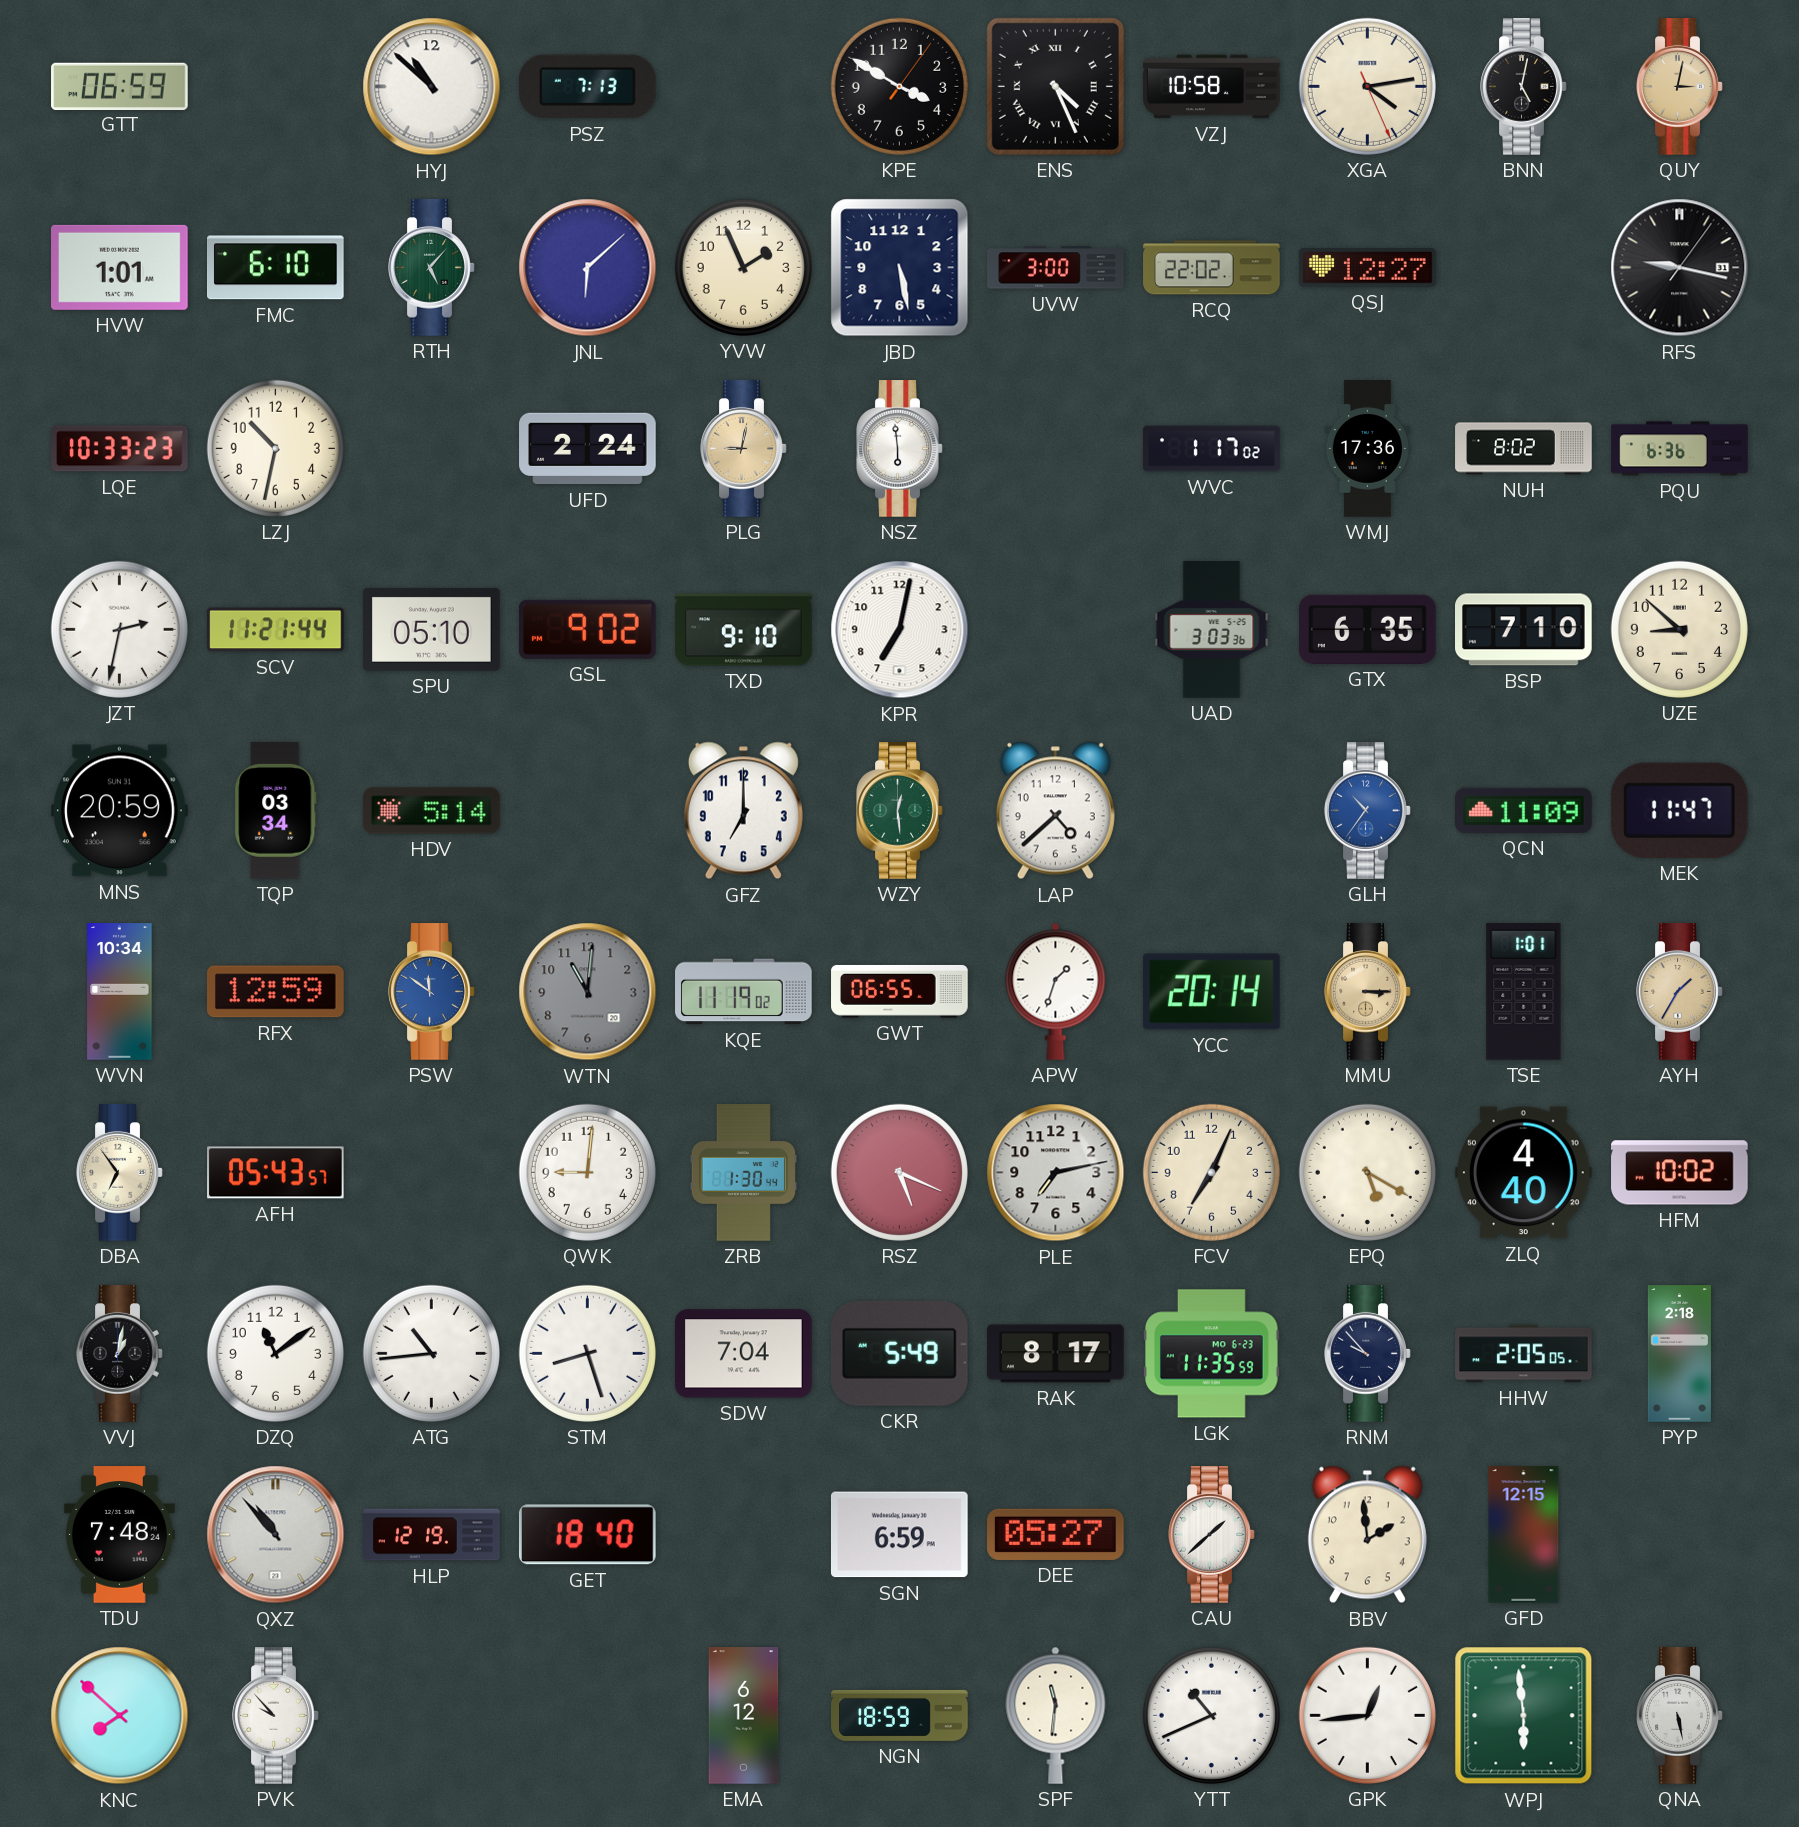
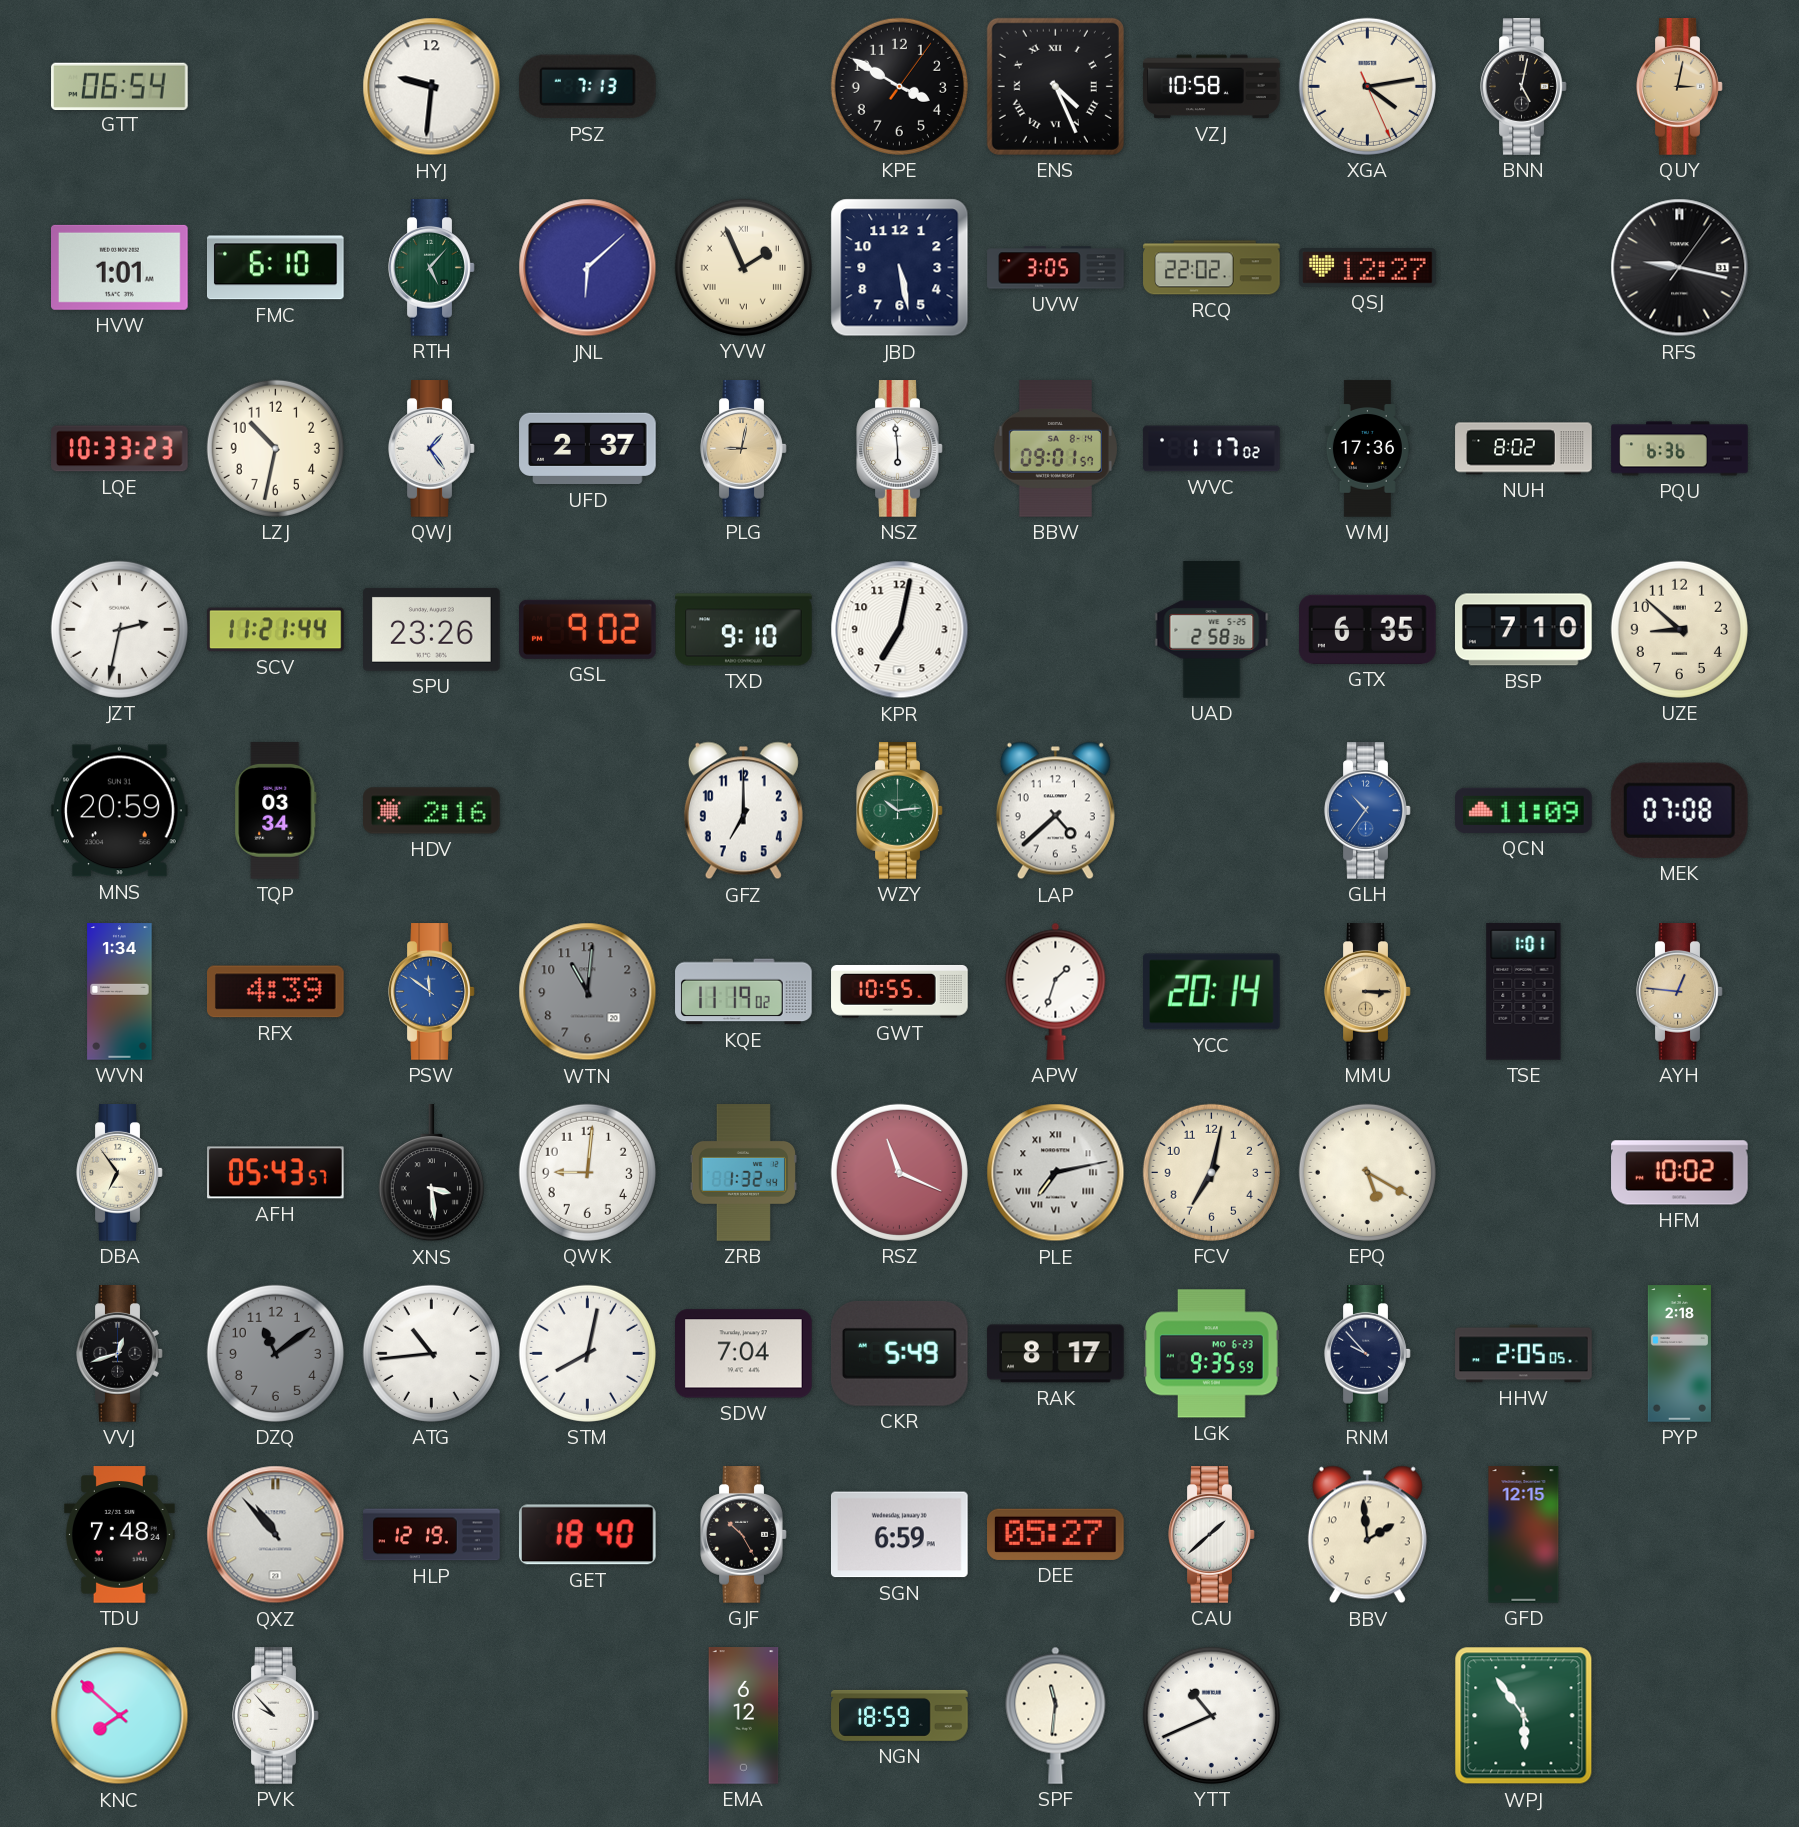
GTT: 06:59 -> 06:54
HYJ: 10:52 -> 9:31
YVW numerals: Arabic -> Roman
UVW: 3:00 -> 3:05
QWJ: none -> 1:24
UFD: 2:24 -> 2:37
BBW: none -> 09:01
SPU: 05:10 -> 23:26
UAD: 3:03 -> 2:58
HDV: 5:14 -> 2:16
WZY: 12:29 -> 10:14
MEK: 11:47 -> 07:08
WVN: 10:34 -> 1:34
RFX: 12:59 -> 4:39
GWT: 06:55 -> 10:55
AYH: 1:35 -> 12:46
XNS: none -> 3:29
ZRB: 1:30 -> 1:32
RSZ: 5:19 -> 11:19
PLE numerals: Arabic -> Roman
FCV: 7:04 -> 7:02
ZLQ: 4:40 -> none
VVJ: 1:02 -> 12:42
DZQ dial: white -> grey
STM: 8:27 -> 8:02
LGK: 11:35 -> 9:35
GJF: none -> 10:25
GPK: 12:44 -> none
WPJ: 5:59 -> 5:54
QNA: 5:28 -> none
